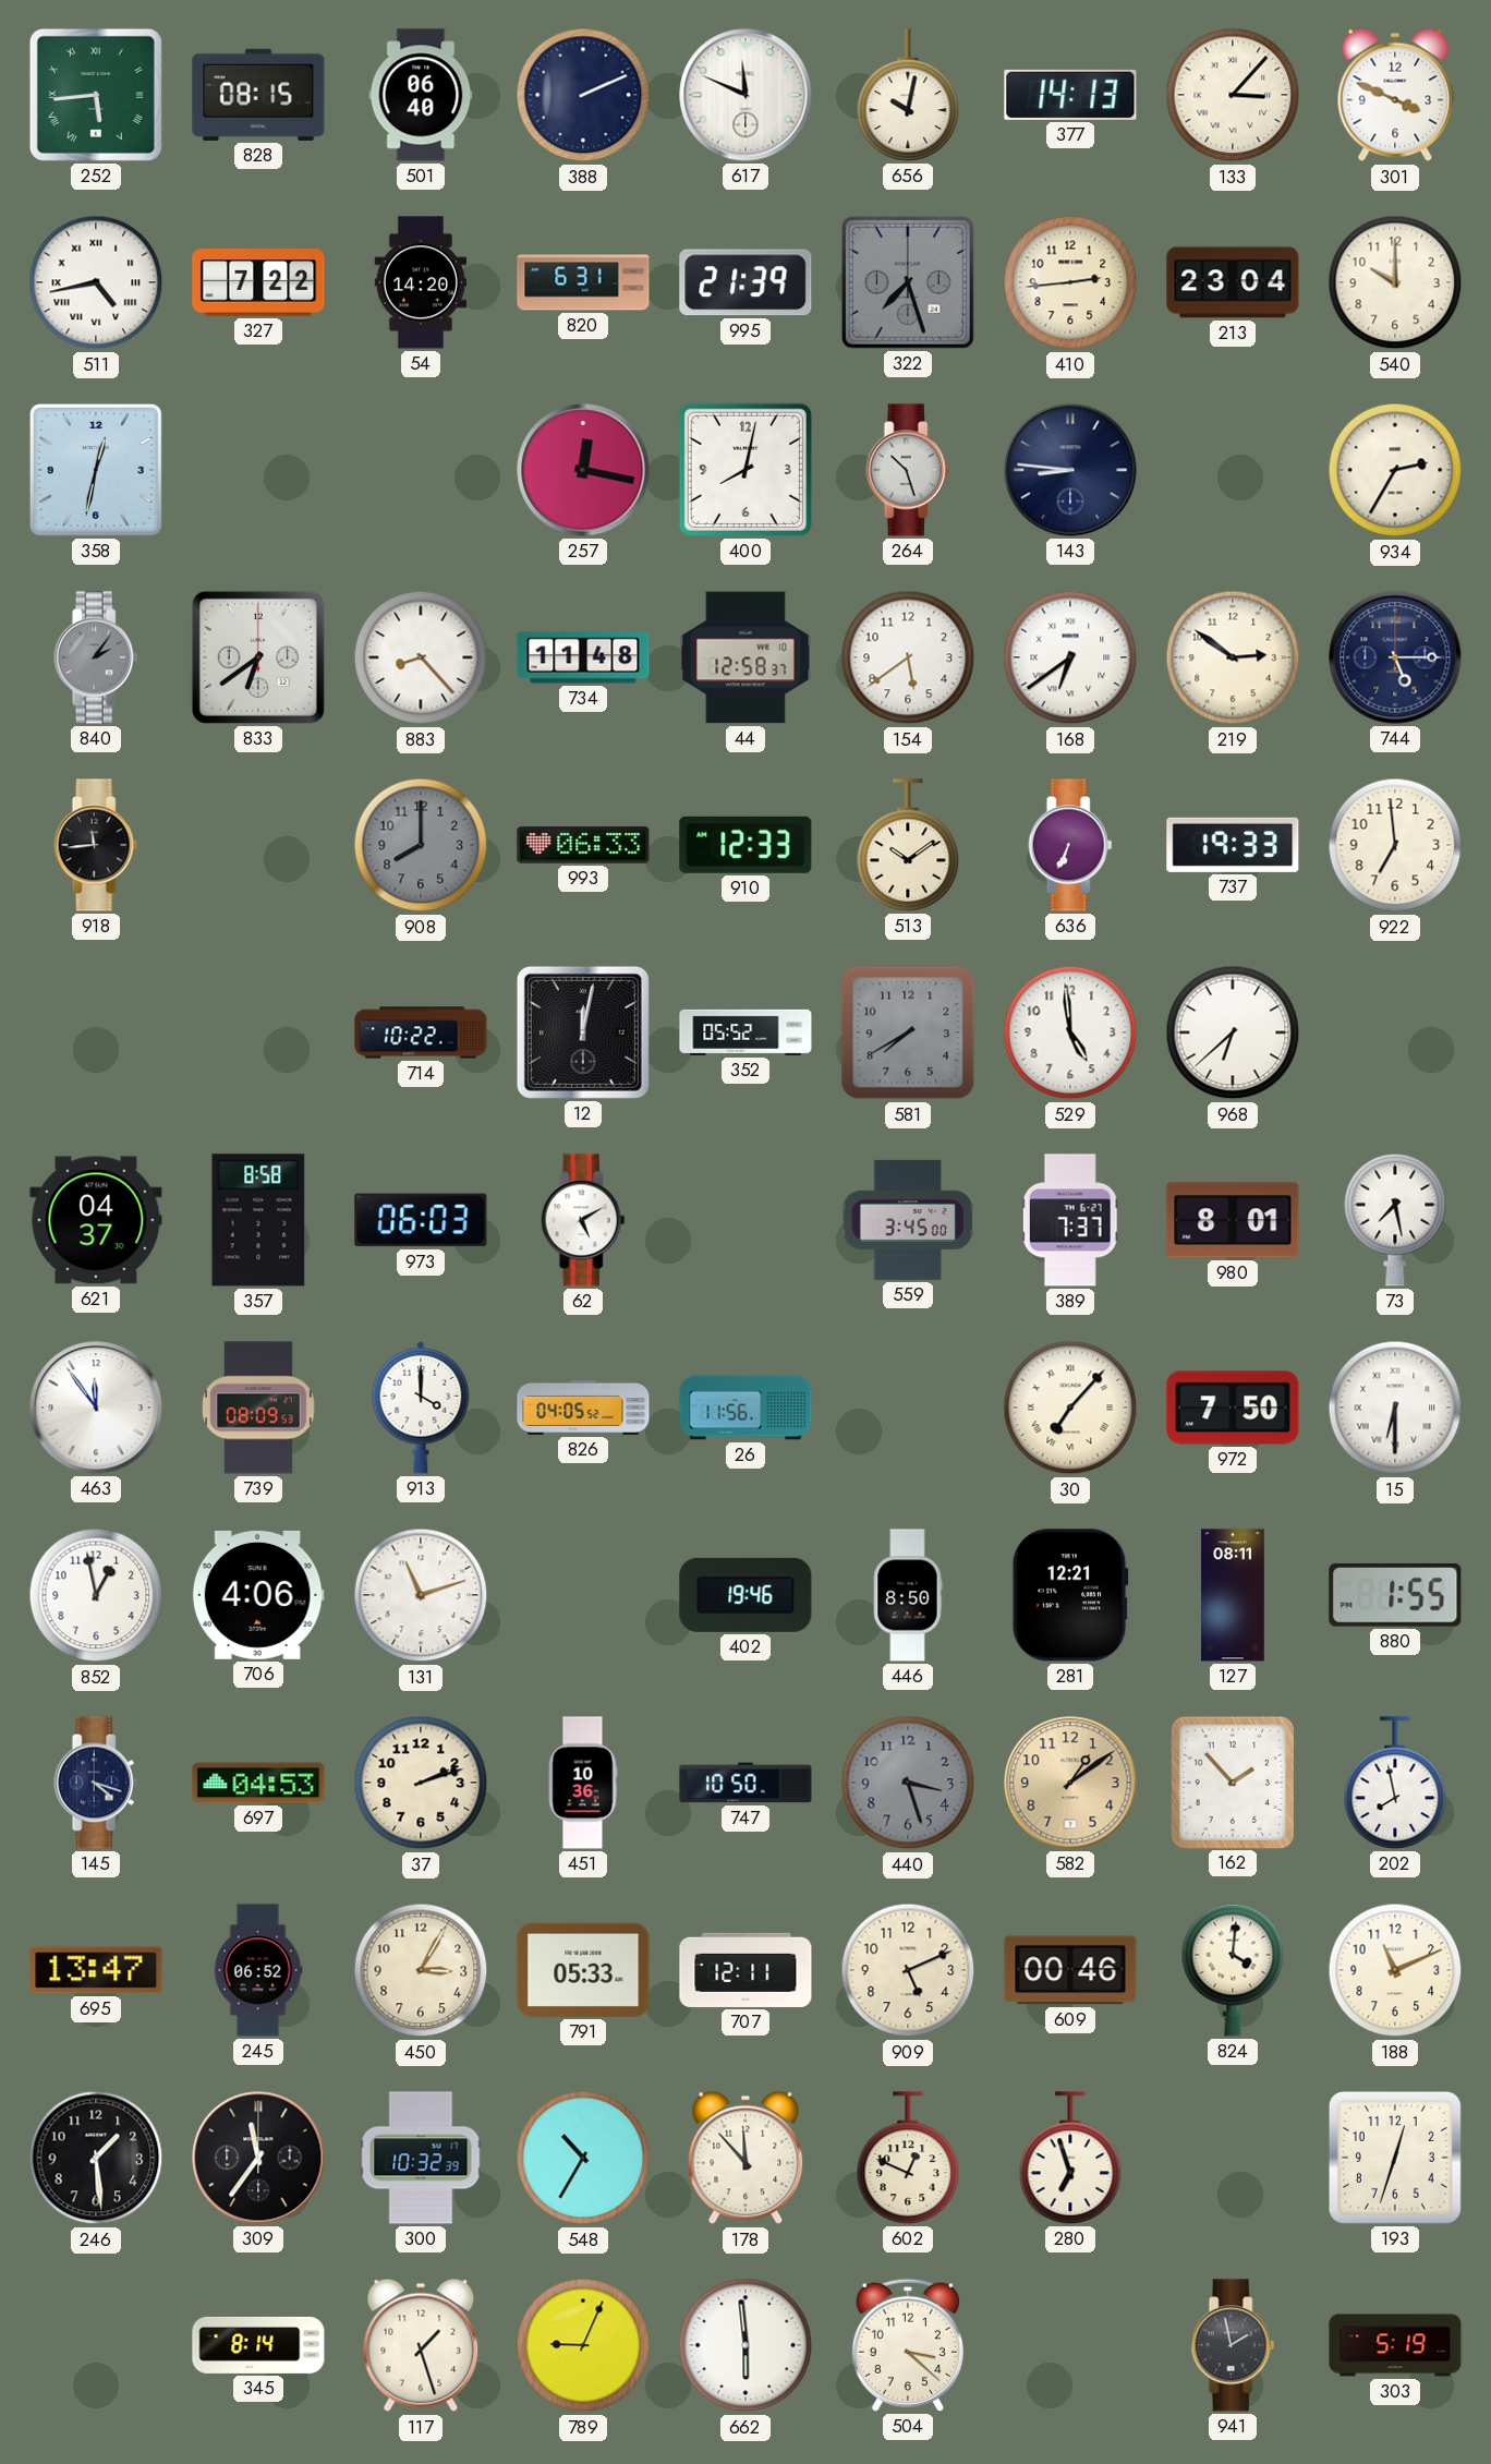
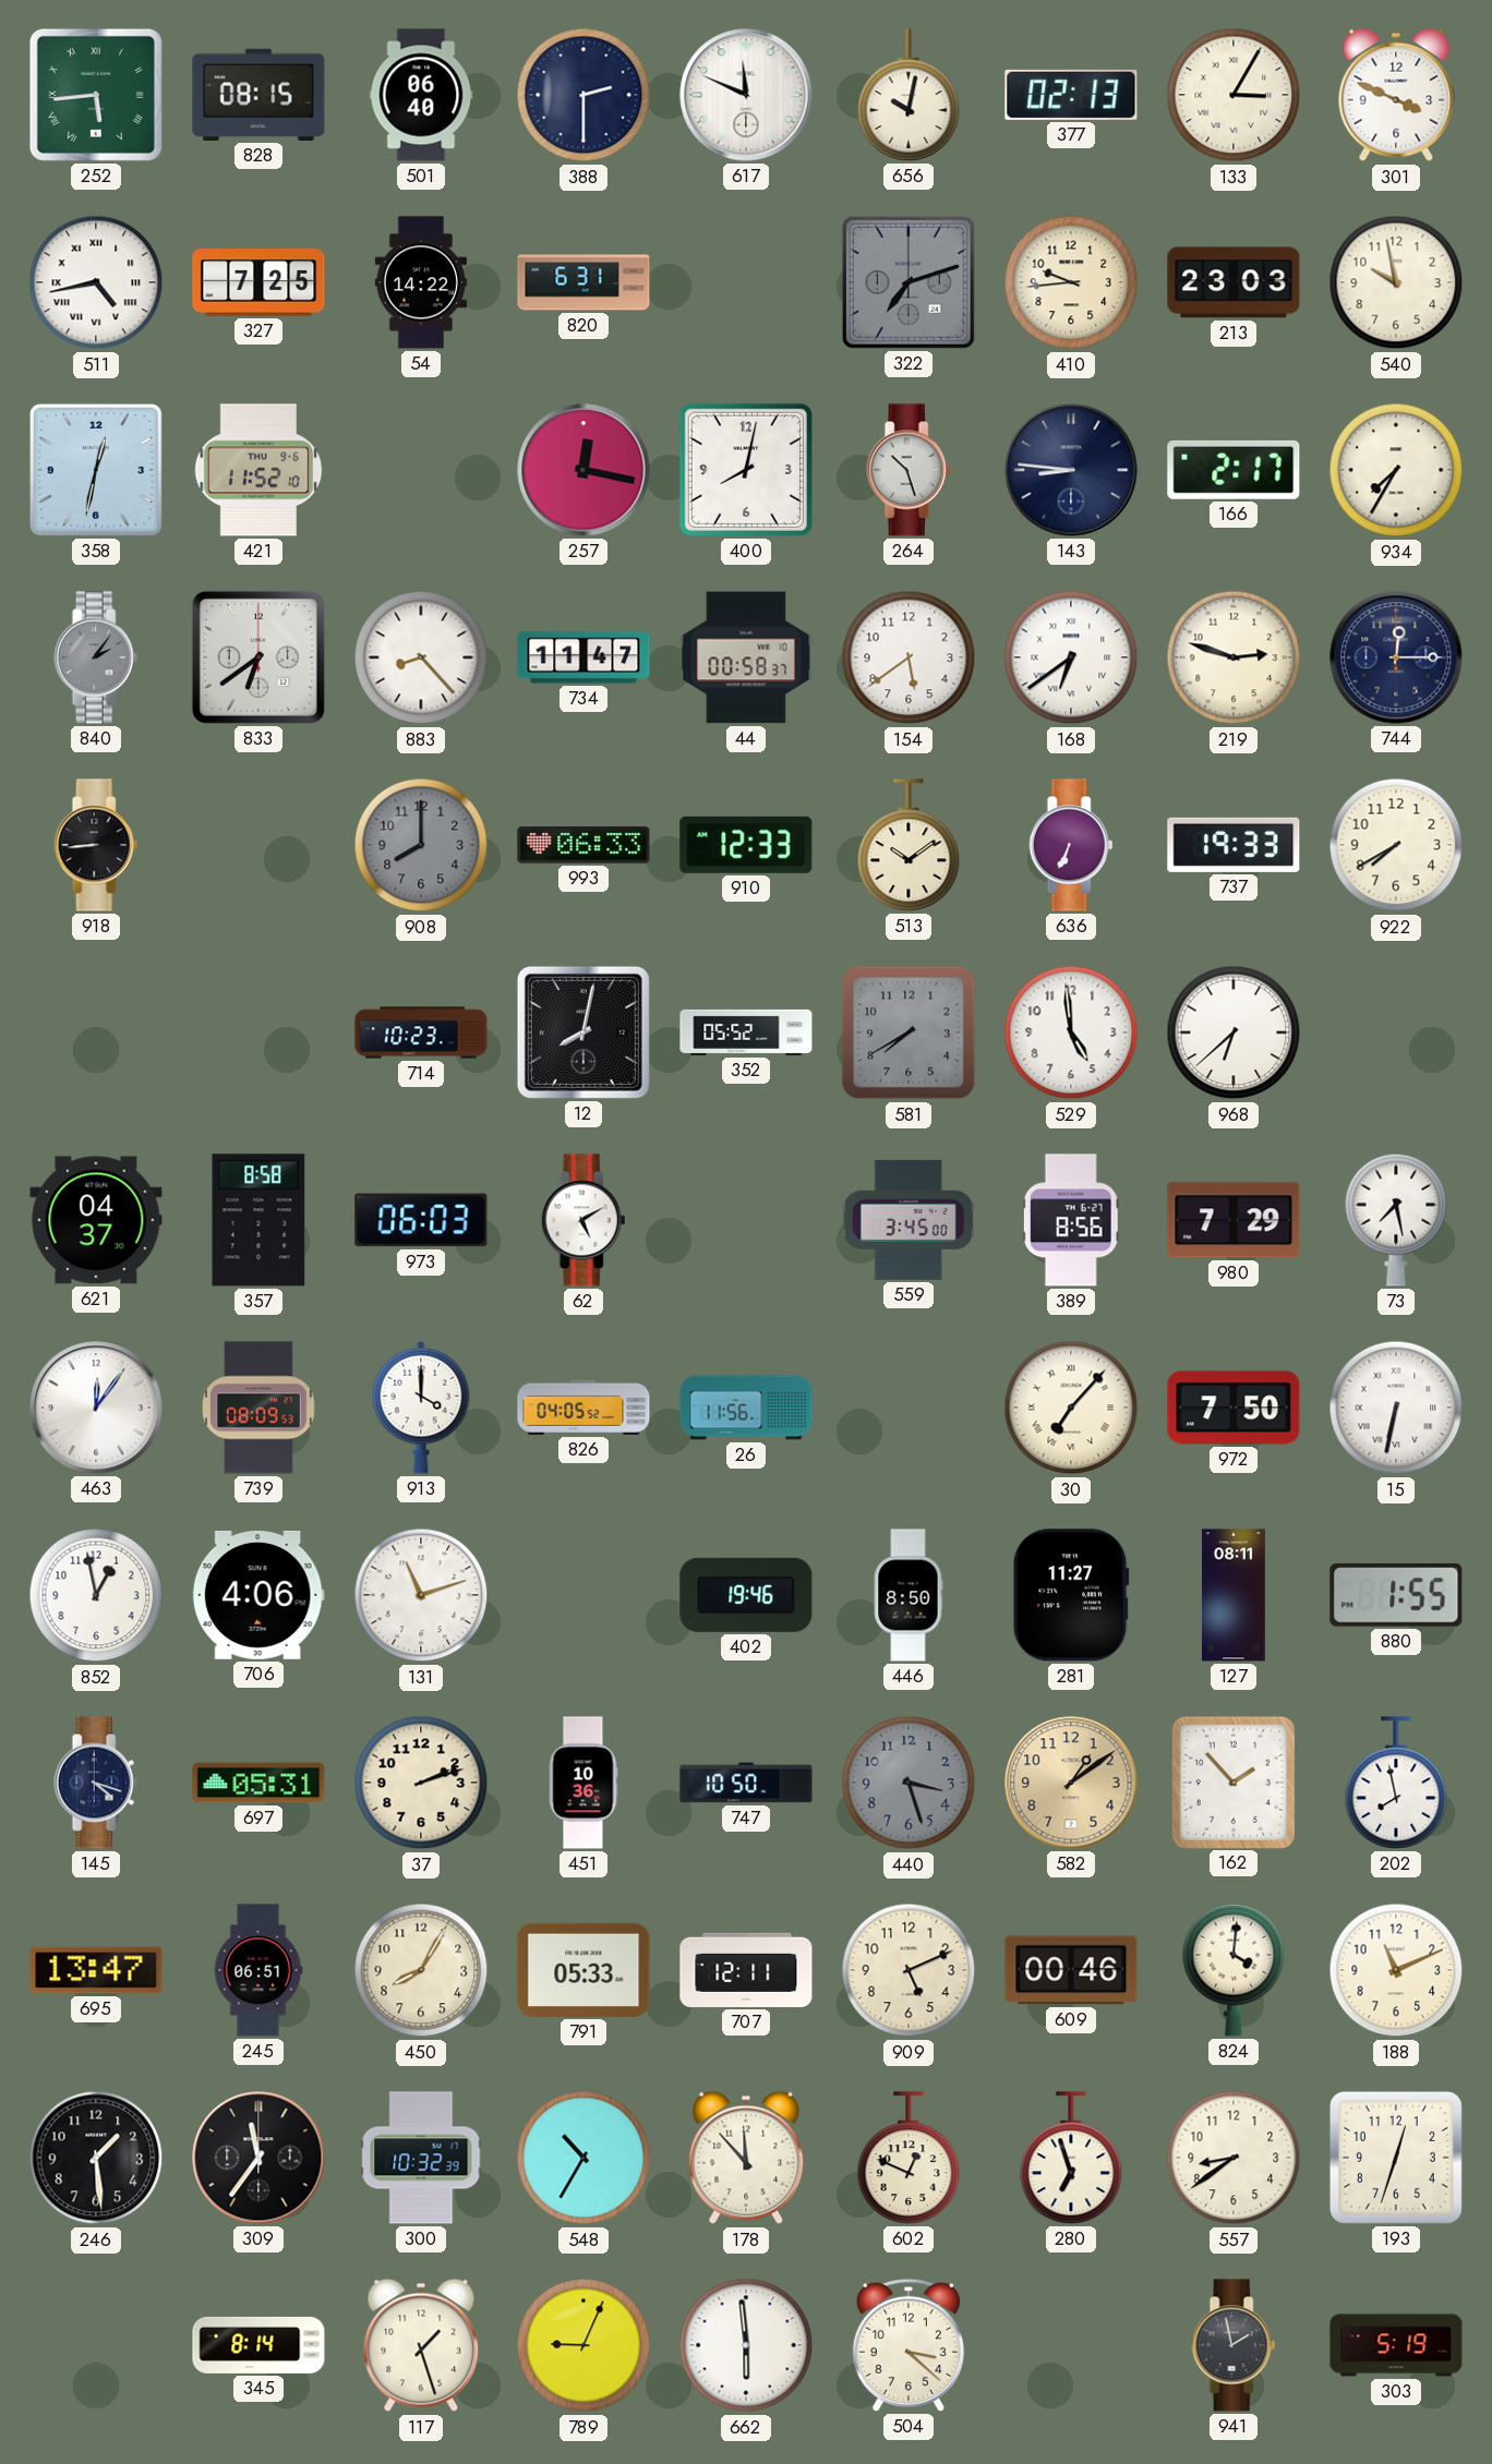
388: 2:11 -> 2:30
377: 14:13 -> 02:13
133: 3:07 -> 3:05
327: 7:22 -> 7:25
54: 14:20 -> 14:22
995: 21:39 -> none
322: 7:27 -> 7:12
410: 2:44 -> 9:44
213: 23:04 -> 23:03
540: 10:00 -> 9:58
421: none -> 11:52
166: none -> 2:17
934: 2:35 -> 7:35
734: 11:48 -> 11:47
44: 12:58 -> 00:58
219: 2:51 -> 2:48
744: 5:15 -> 12:15
918: 11:44 -> 8:44
922: 6:59 -> 7:40
714: 10:22 -> 10:23
12: 12:02 -> 8:02
389: 7:37 -> 8:56
980: 8:01 -> 7:29
463: 11:54 -> 12:06
15: 6:30 -> 6:32
281: 12:21 -> 11:27
697: 04:53 -> 05:31
245: 06:52 -> 06:51
450: 3:05 -> 8:05
557: none -> 8:39
